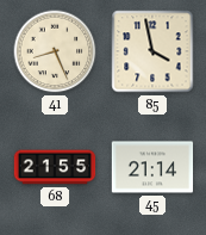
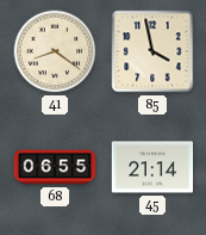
41: 8:26 -> 8:21
68: 21:55 -> 06:55
